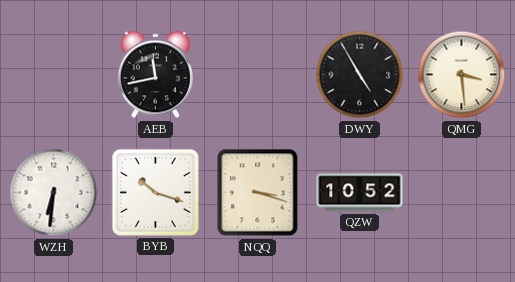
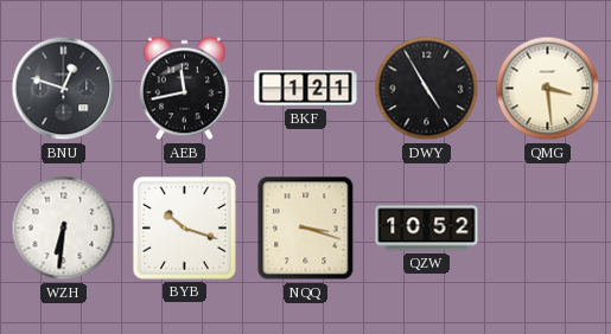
BNU: none -> 12:48
BKF: none -> 1:21
